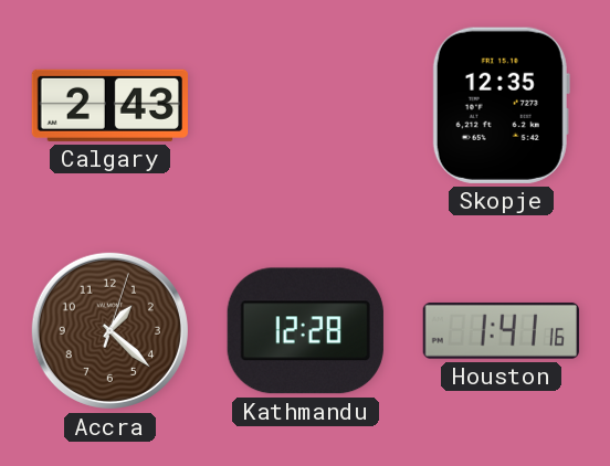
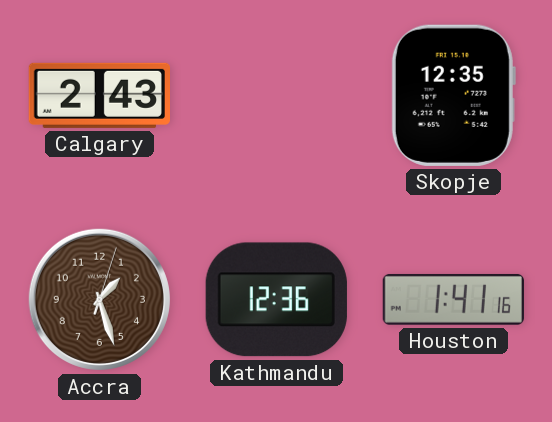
Accra: 1:22 -> 1:27
Kathmandu: 12:28 -> 12:36
